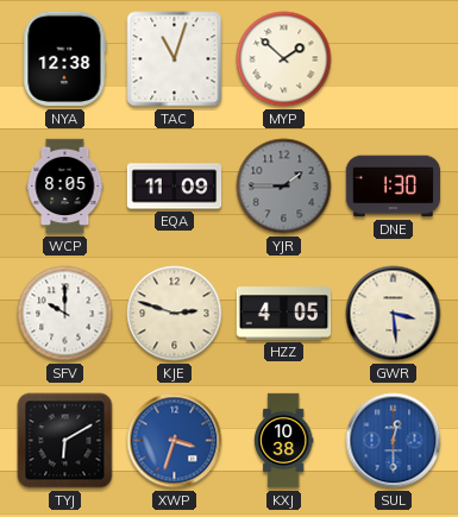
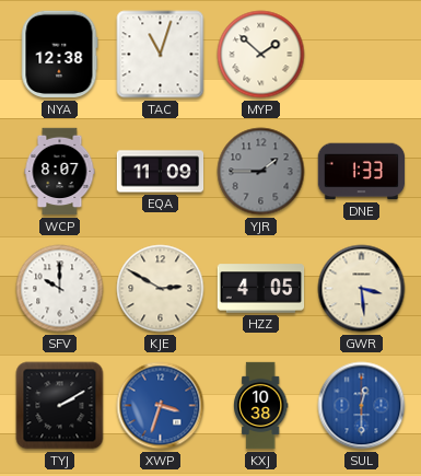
WCP: 8:05 -> 8:07
DNE: 1:30 -> 1:33
KJE: 2:48 -> 2:50
TYJ: 6:10 -> 2:10
